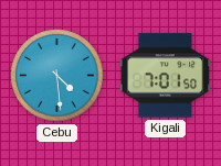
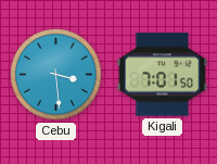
Cebu: 4:29 -> 3:29
